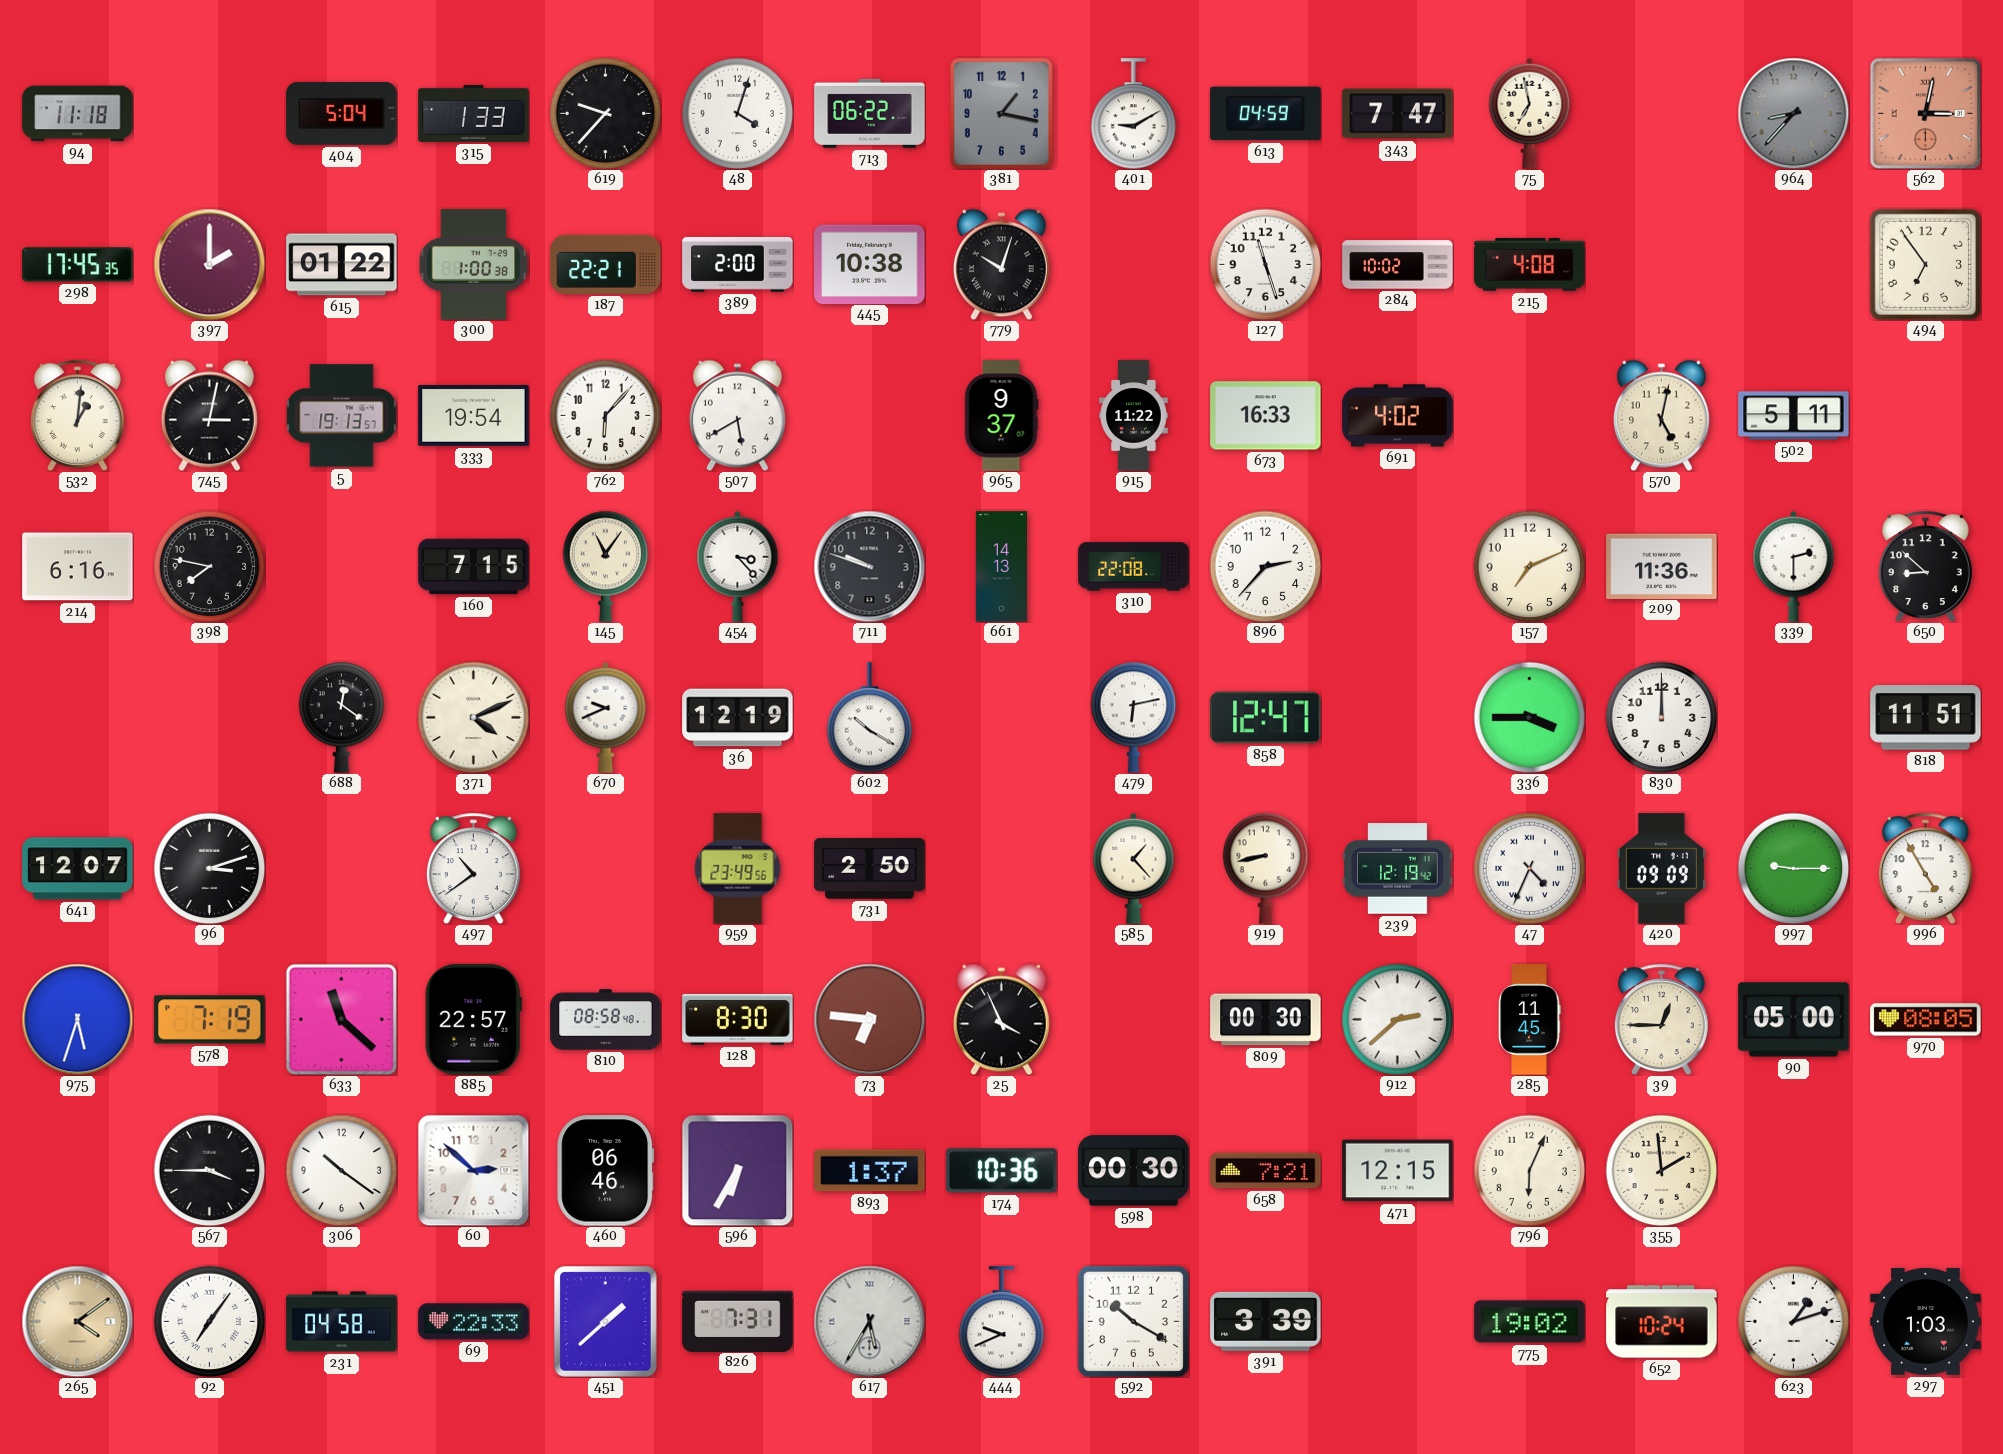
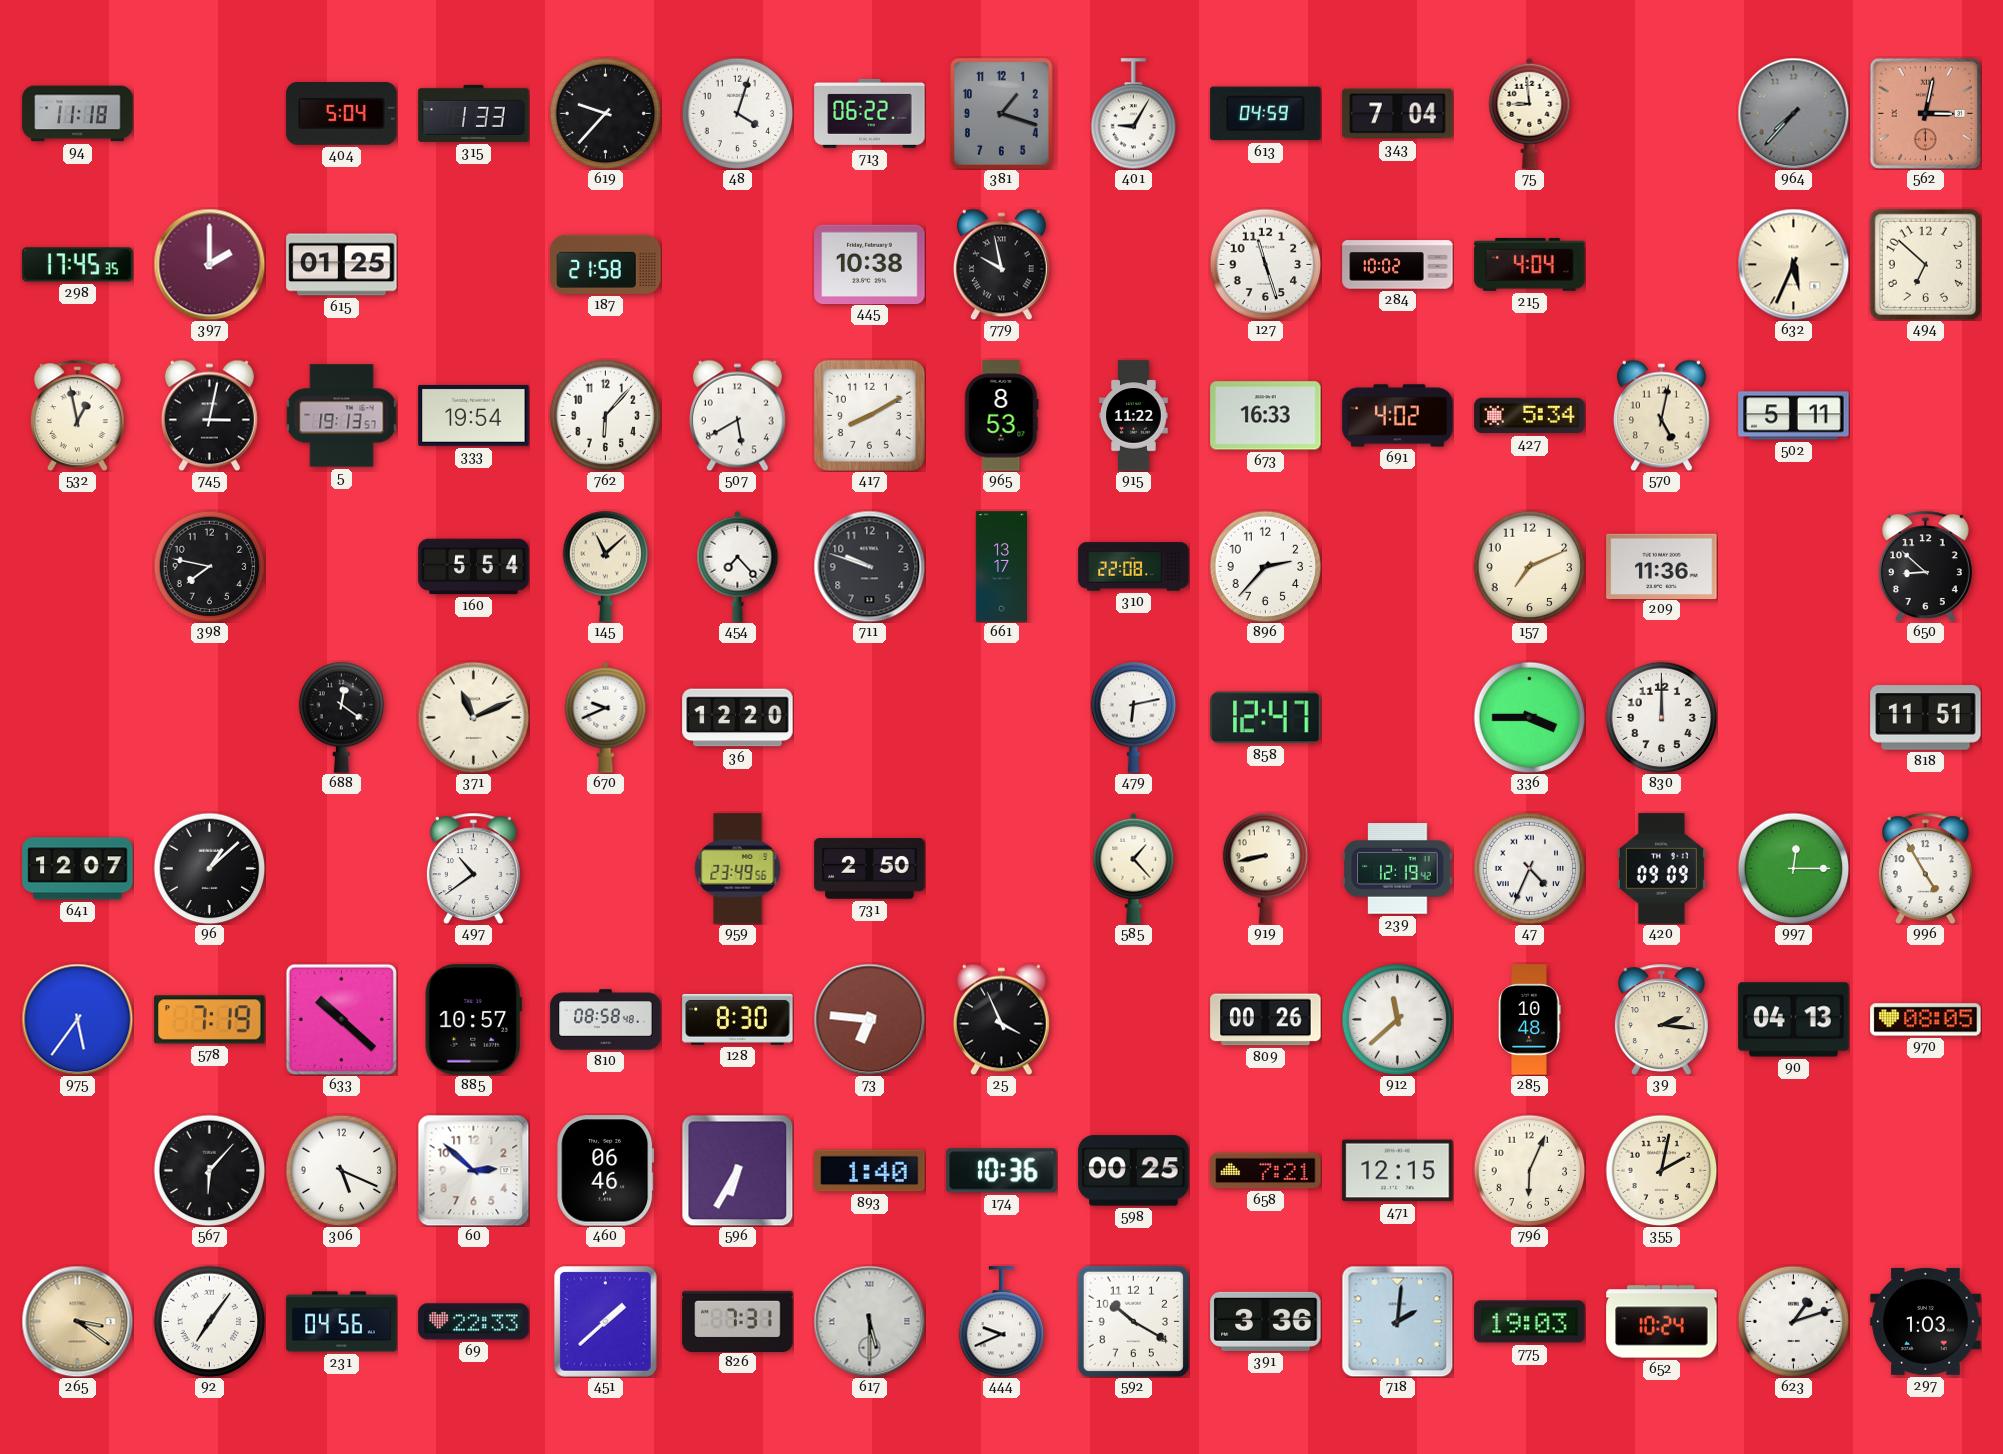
381: 1:17 -> 1:18
401: 9:10 -> 9:05
343: 7:47 -> 7:04
75: 6:58 -> 8:59
964: 8:37 -> 7:37
615: 01:22 -> 01:25
300: 1:00 -> none
187: 22:21 -> 21:58
389: 2:00 -> none
779: 10:03 -> 9:58
215: 4:08 -> 4:04
632: none -> 5:34
494: 6:54 -> 6:52
532: 1:01 -> 12:58
417: none -> 8:10
965: 9:37 -> 8:53
427: none -> 5:34
214: 6:16 -> none
160: 7:15 -> 5:54
145: 11:06 -> 11:08
454: 3:23 -> 7:23
661: 14:13 -> 13:17
339: 2:30 -> none
371: 4:11 -> 11:11
36: 12:19 -> 12:20
602: 10:20 -> none
96: 3:12 -> 1:08
997: 9:15 -> 12:15
975: 5:33 -> 5:36
633: 11:22 -> 10:22
885: 22:57 -> 10:57
809: 00:30 -> 00:26
912: 2:38 -> 11:38
285: 11:45 -> 10:48
39: 12:45 -> 2:16
90: 05:00 -> 04:13
567: 3:45 -> 6:07
306: 10:21 -> 5:19
893: 1:37 -> 1:40
598: 00:30 -> 00:25
355: 1:59 -> 2:02
265: 4:09 -> 3:21
231: 04:58 -> 04:56
617: 5:35 -> 5:30
391: 3:39 -> 3:36
718: none -> 2:01
775: 19:02 -> 19:03
